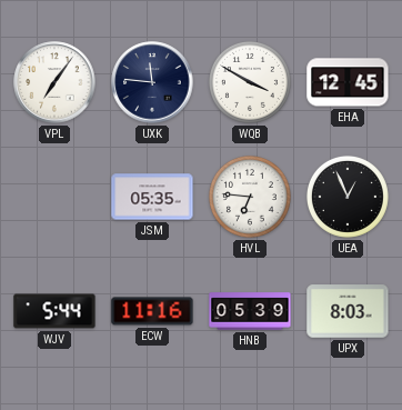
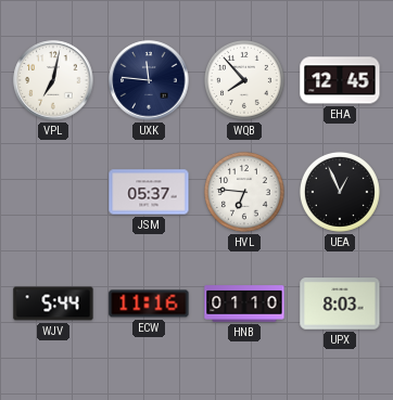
VPL: 7:06 -> 7:02
WQB: 3:50 -> 7:53
JSM: 05:35 -> 05:37
HNB: 05:39 -> 01:10
